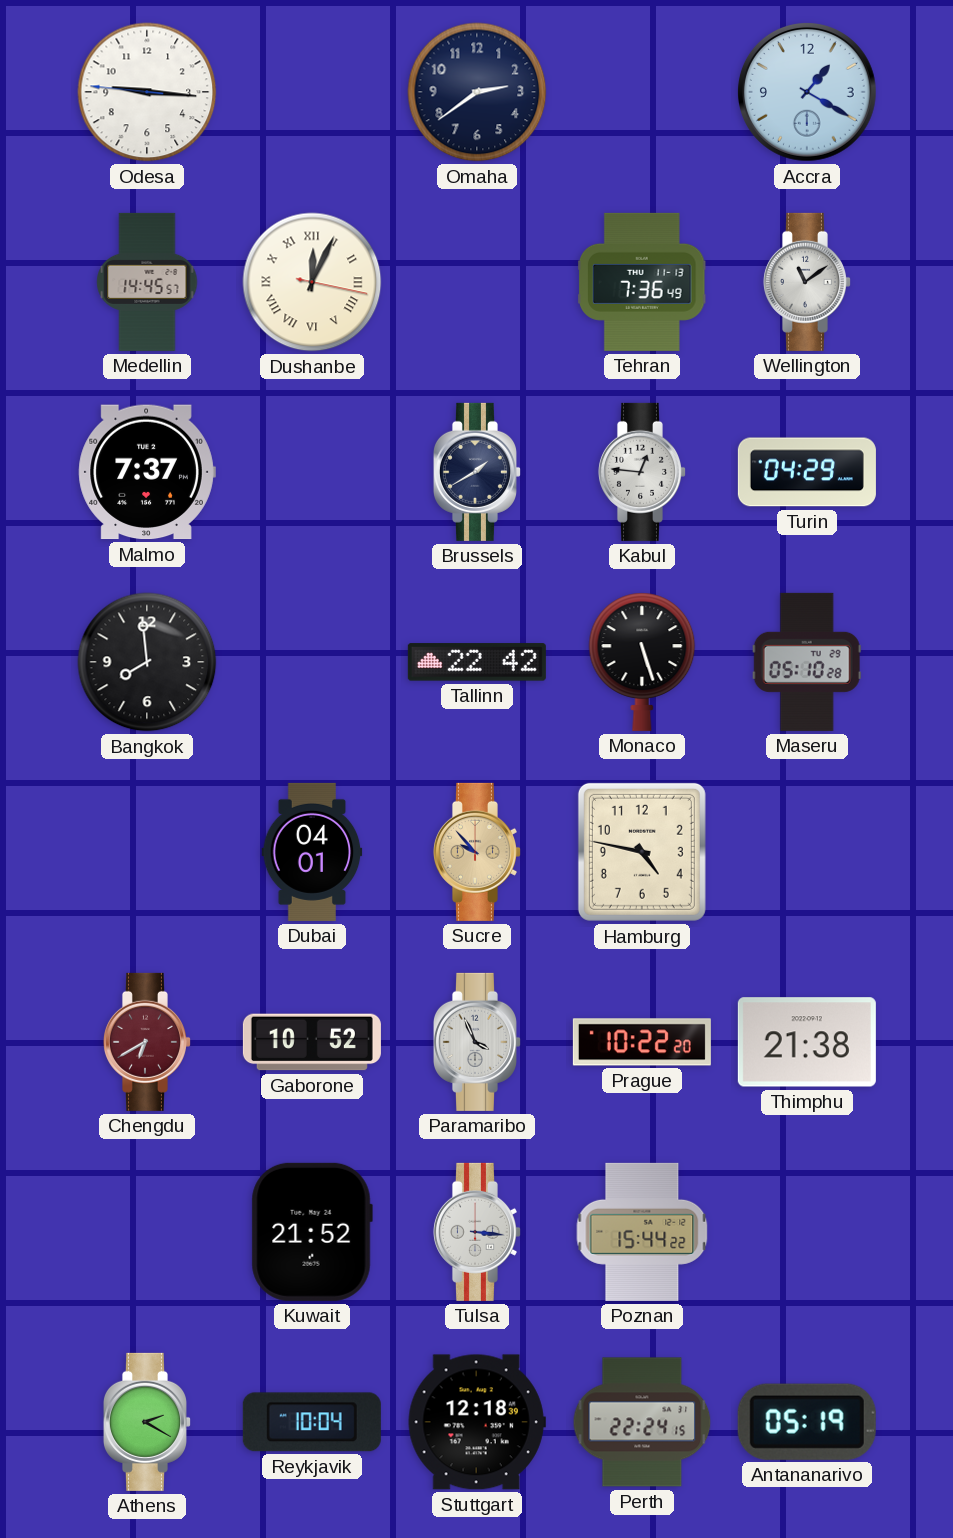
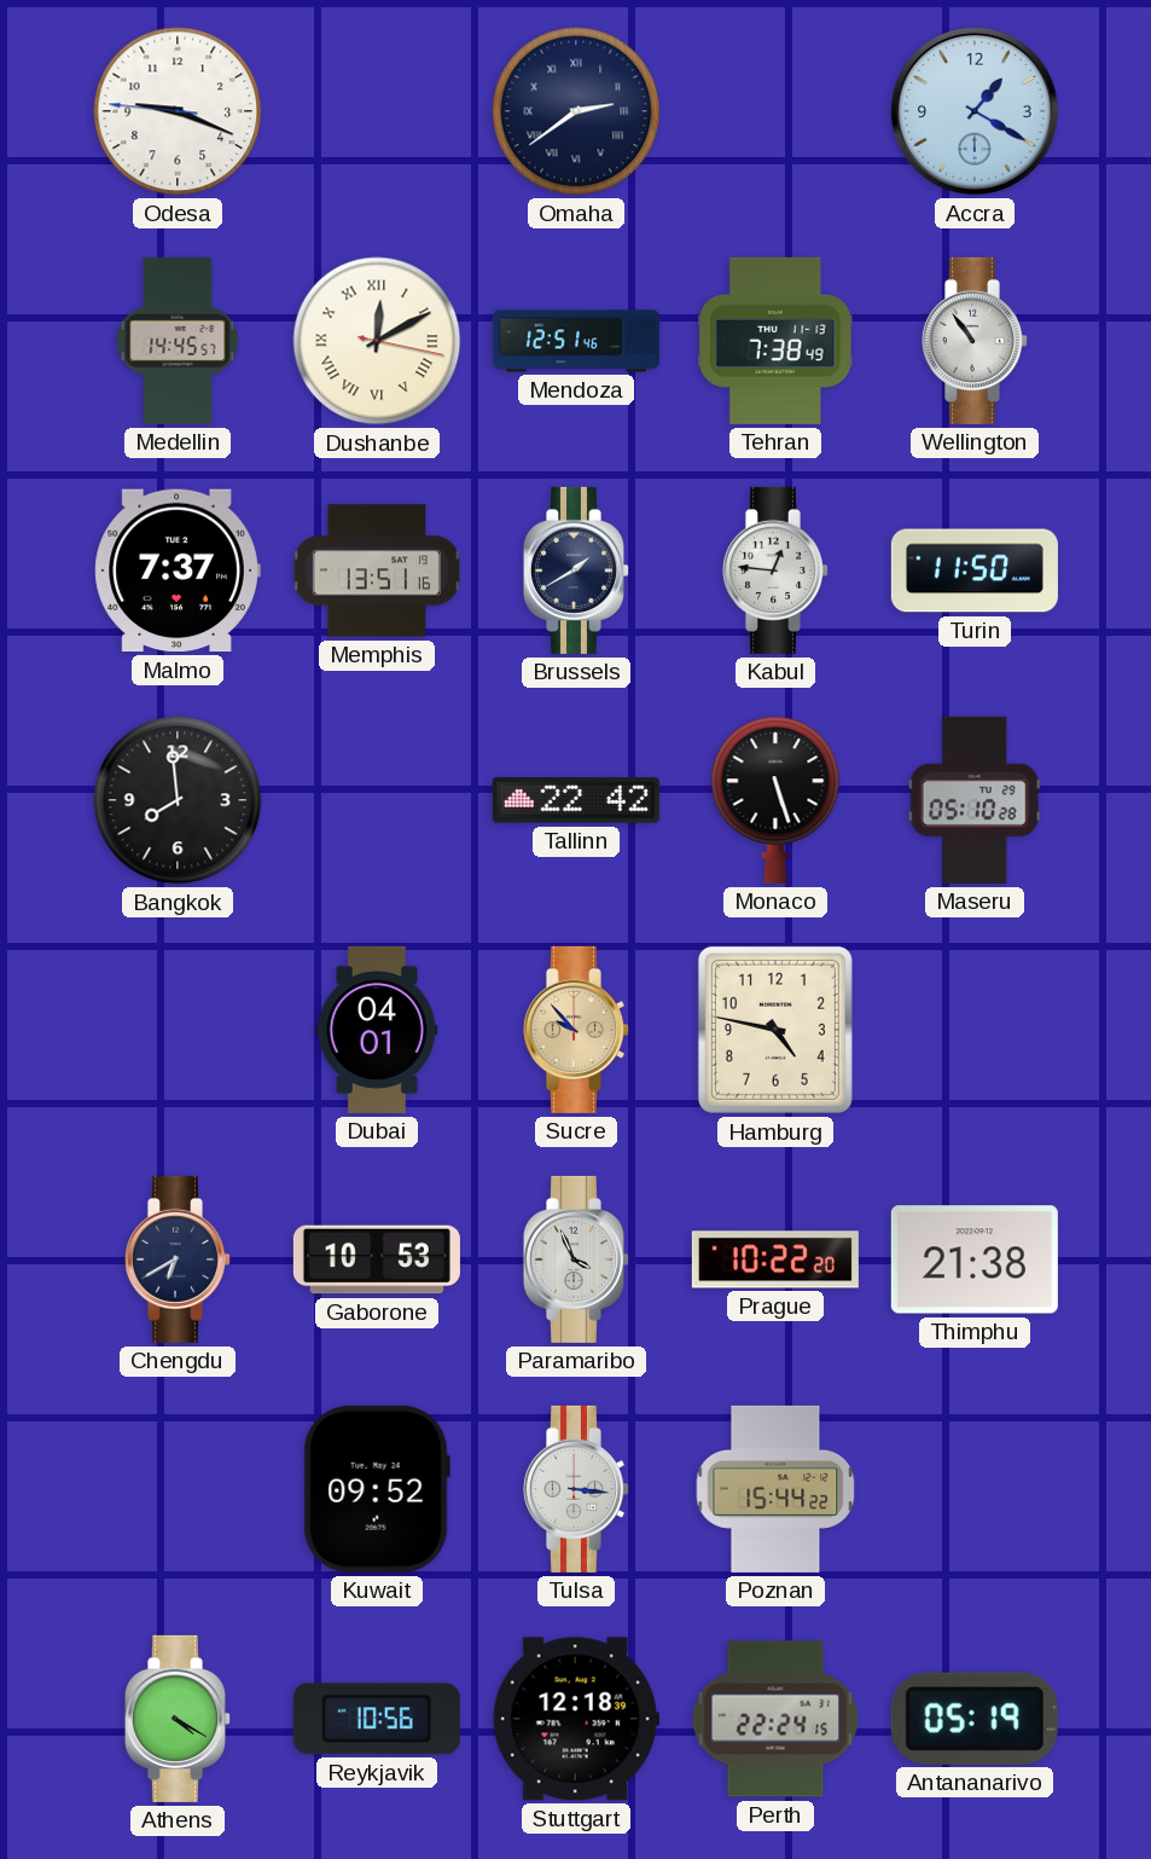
Odesa: 9:15 -> 9:18
Omaha numerals: Arabic -> Roman
Dushanbe: 12:04 -> 12:10
Mendoza: none -> 12:51
Tehran: 7:36 -> 7:38
Wellington: 11:09 -> 10:54
Memphis: none -> 13:51
Turin: 04:29 -> 11:50
Chengdu dial: burgundy -> navy
Gaborone: 10:52 -> 10:53
Kuwait: 21:52 -> 09:52
Athens: 2:20 -> 4:20
Reykjavik: 10:04 -> 10:56
